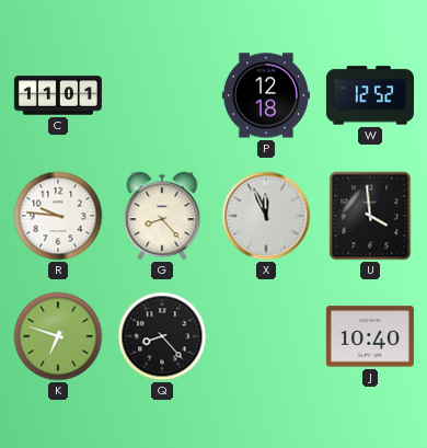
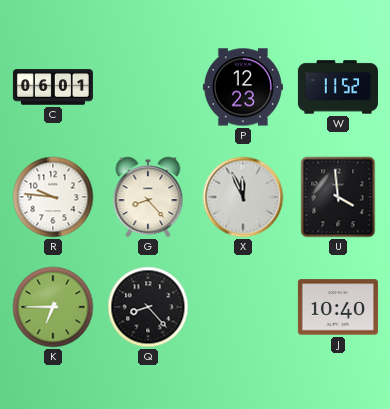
C: 11:01 -> 06:01
P: 12:18 -> 12:23
W: 12:52 -> 11:52
K: 6:48 -> 6:45
